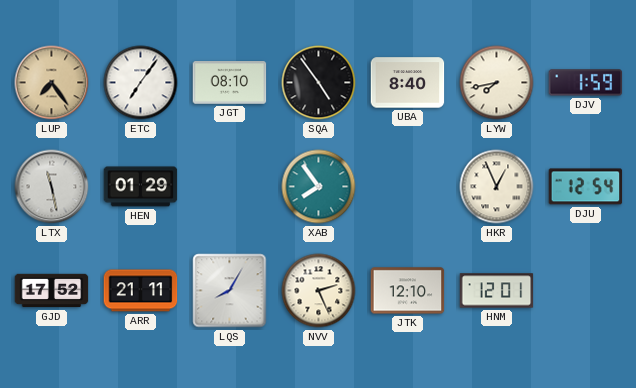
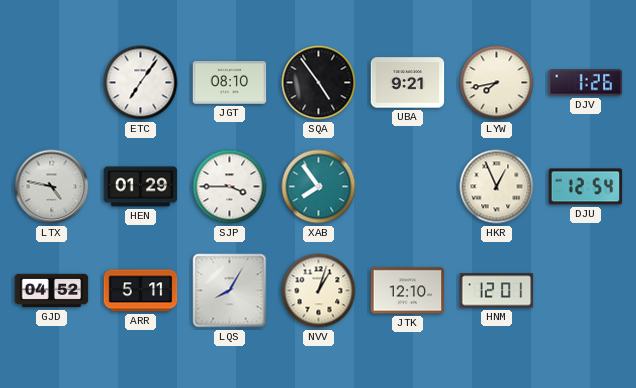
LUP: 7:24 -> none
UBA: 8:40 -> 9:21
DJV: 1:59 -> 1:26
LTX: 11:28 -> 4:47
SJP: none -> 3:45
GJD: 17:52 -> 04:52
ARR: 21:11 -> 5:11
NVV: 2:26 -> 1:03
